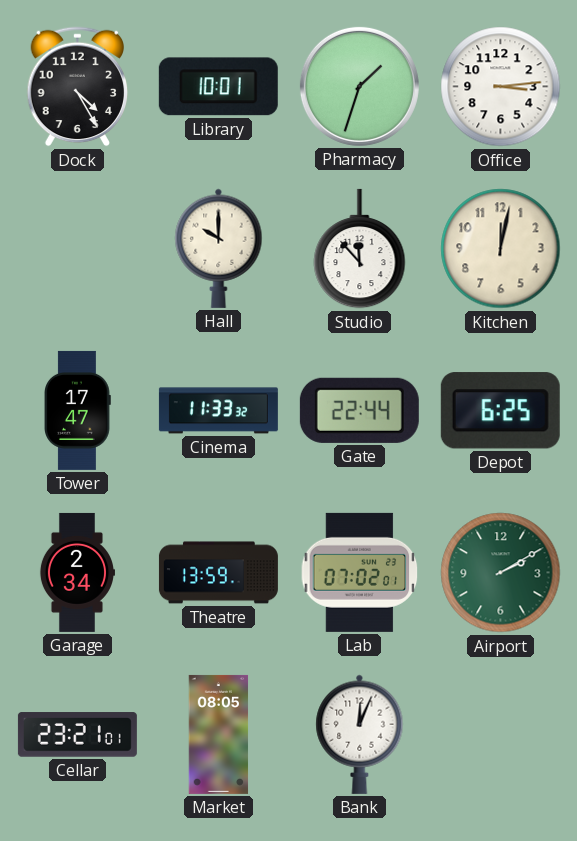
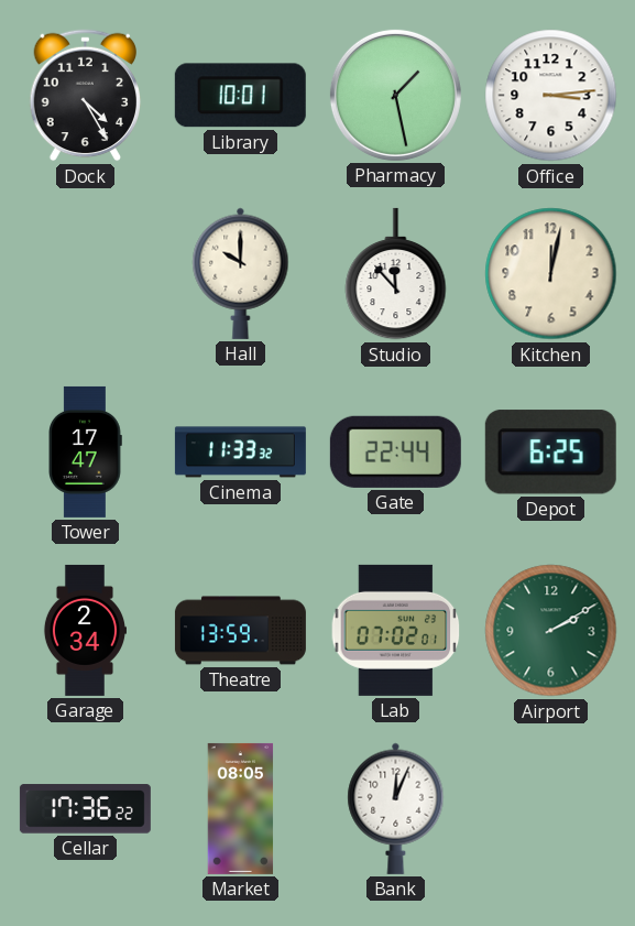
Pharmacy: 1:33 -> 1:28
Cellar: 23:21 -> 17:36
